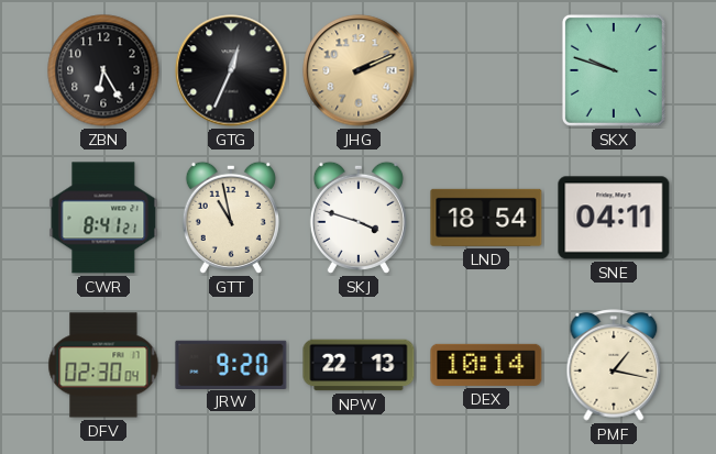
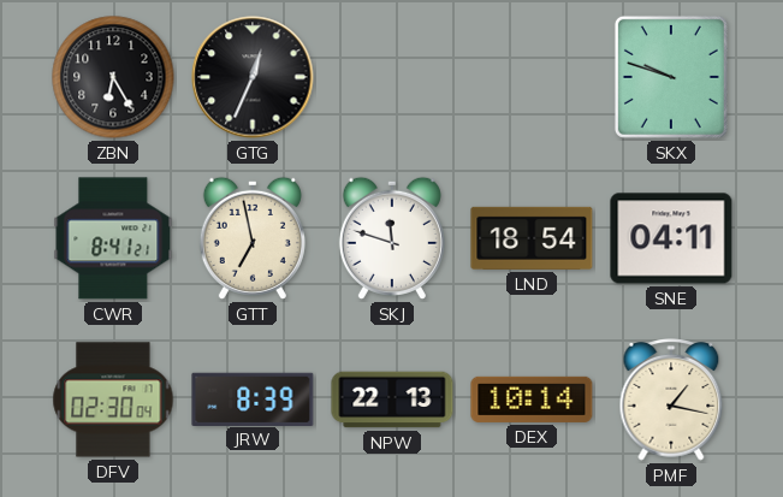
JHG: 2:11 -> none
GTT: 10:58 -> 6:58
SKJ: 3:48 -> 11:48
JRW: 9:20 -> 8:39
